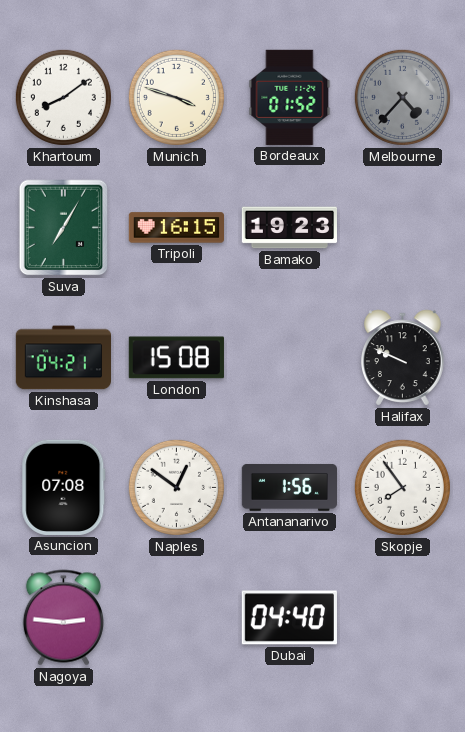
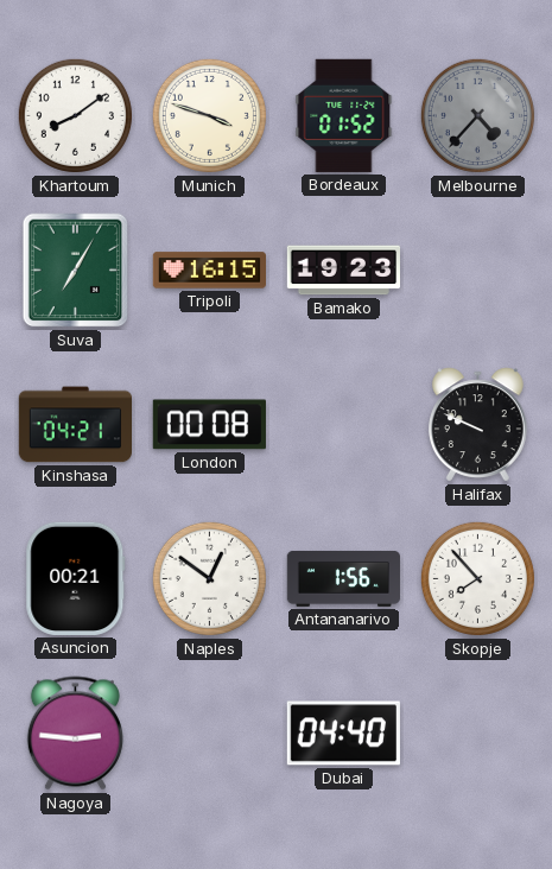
London: 15:08 -> 00:08
Asuncion: 07:08 -> 00:21
Skopje: 7:54 -> 7:53
